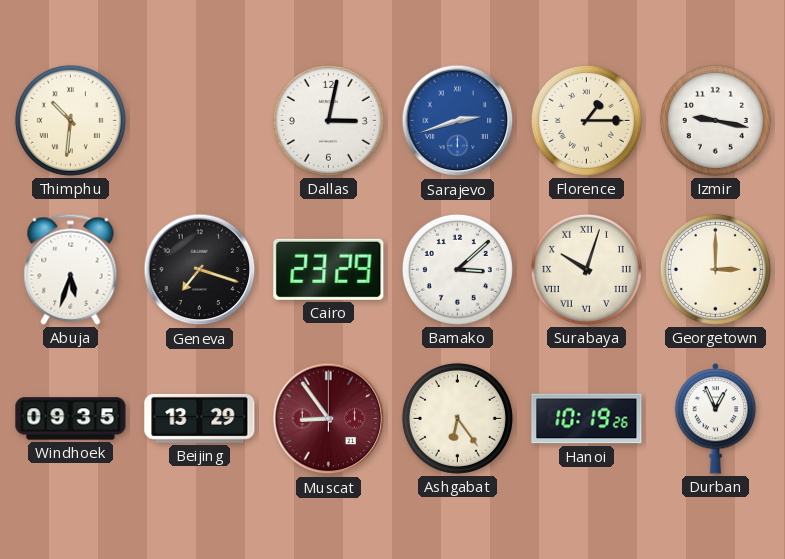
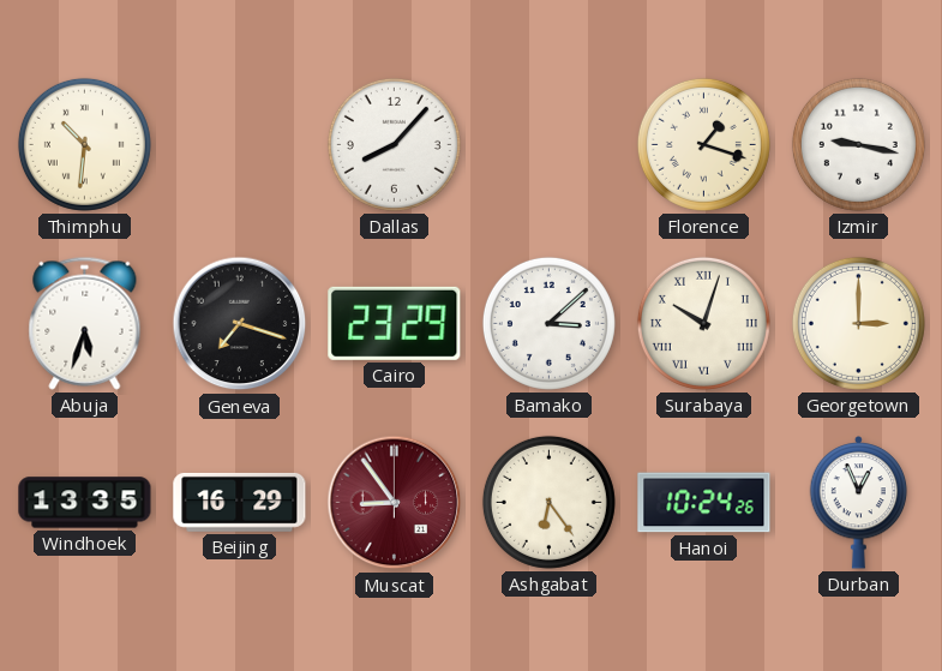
Dallas: 3:02 -> 8:07
Sarajevo: 2:42 -> none
Florence: 1:15 -> 1:18
Windhoek: 09:35 -> 13:35
Beijing: 13:29 -> 16:29
Hanoi: 10:19 -> 10:24
